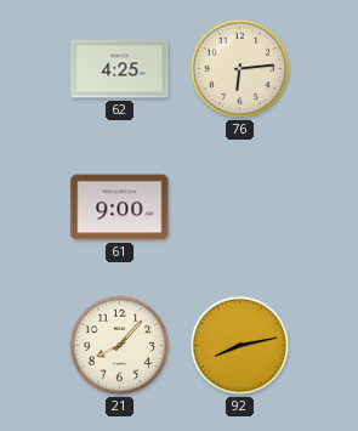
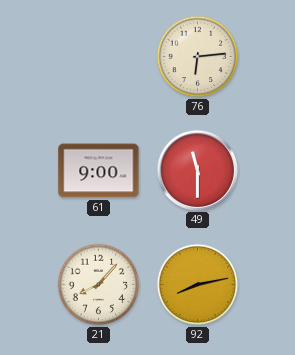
62: 4:25 -> none
49: none -> 11:30
